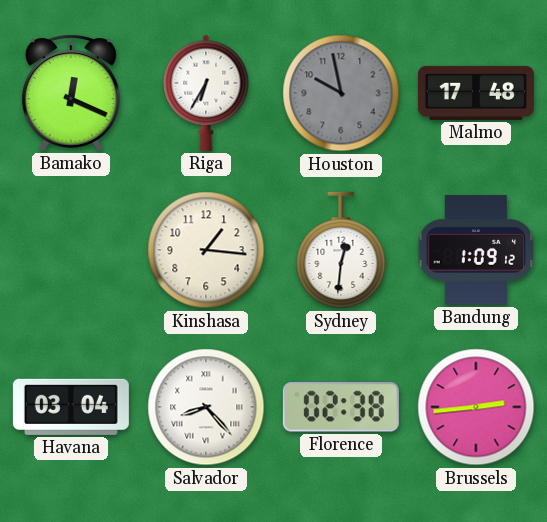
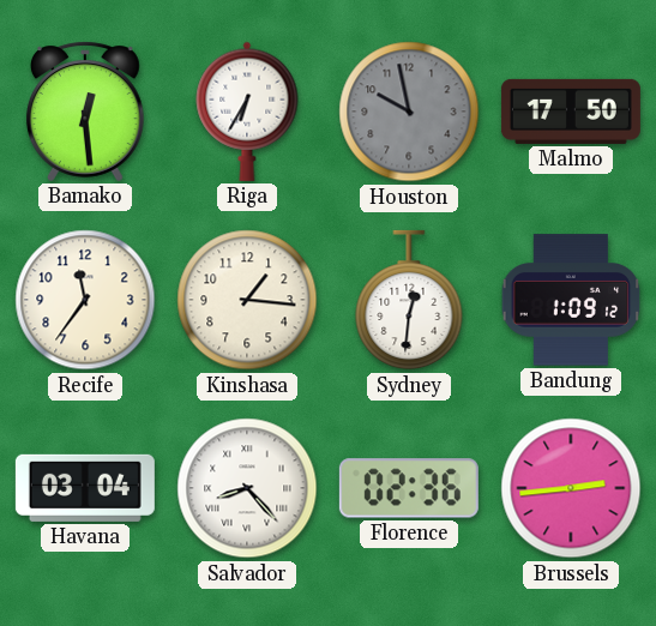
Bamako: 12:19 -> 12:29
Malmo: 17:48 -> 17:50
Recife: none -> 11:36
Florence: 02:38 -> 02:36
